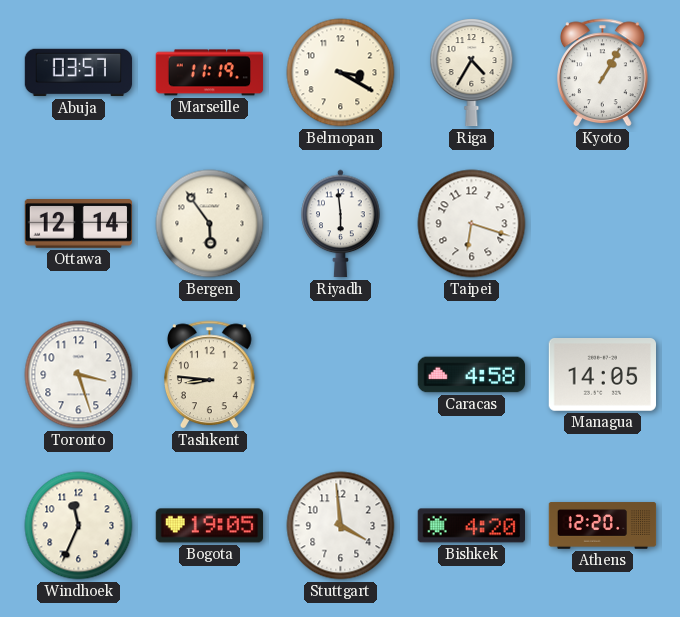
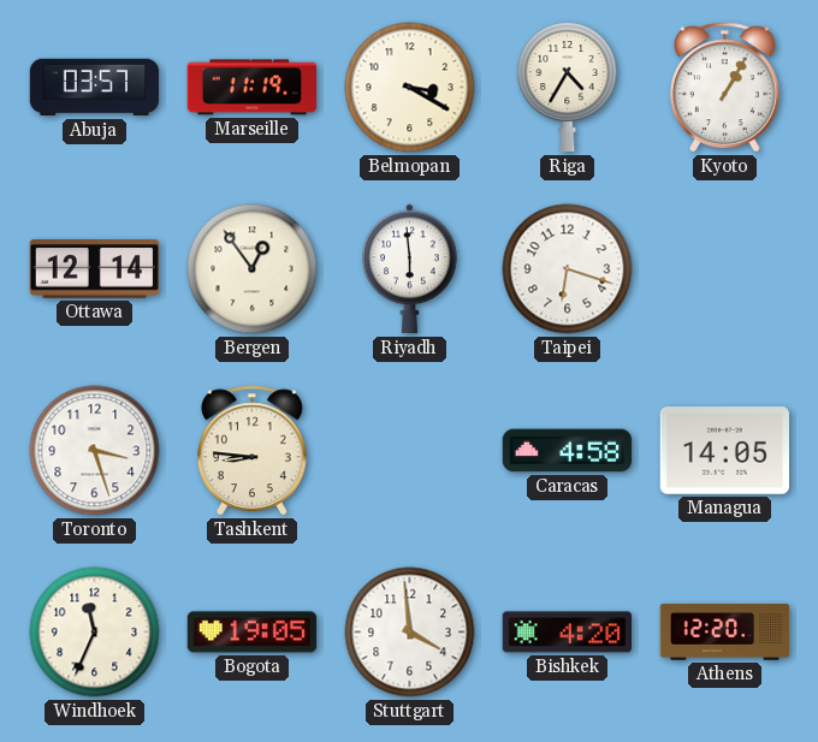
Bergen: 5:54 -> 12:54
